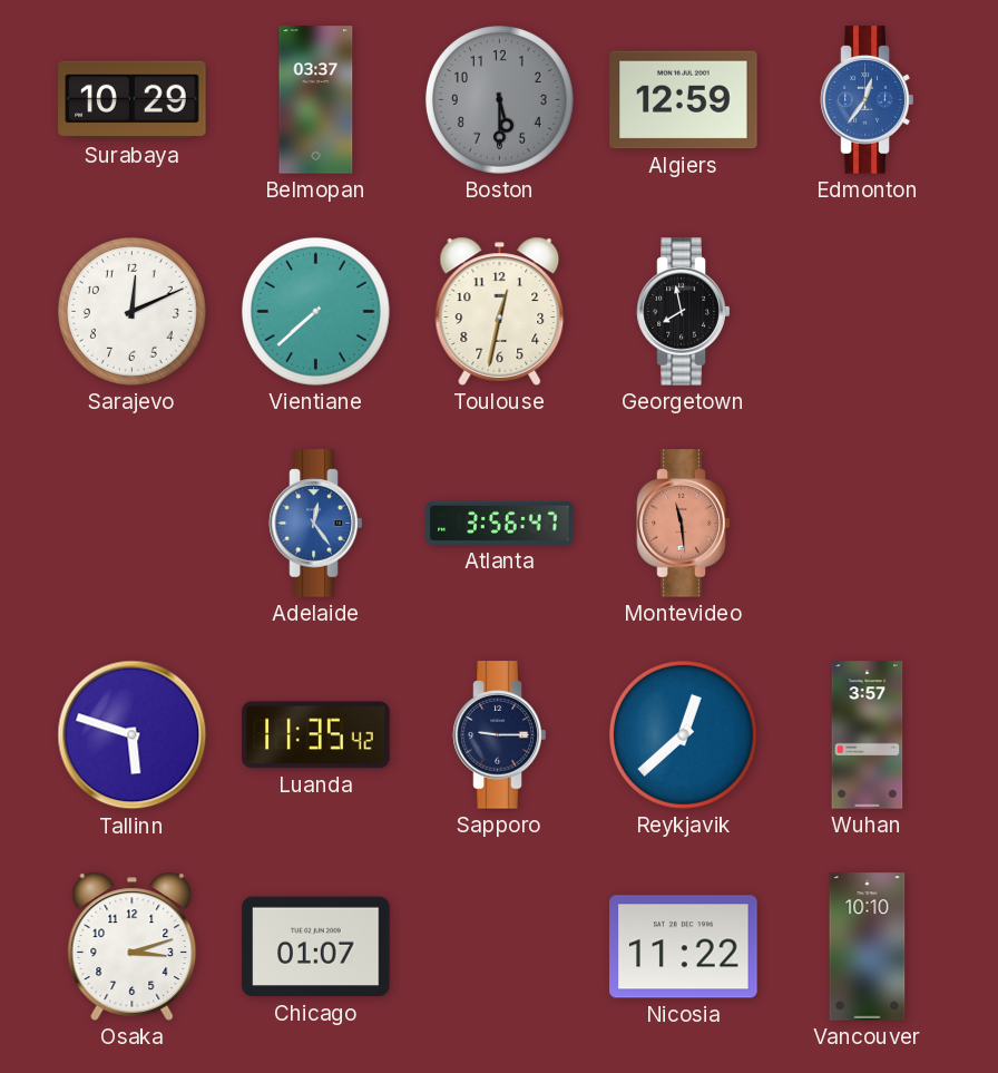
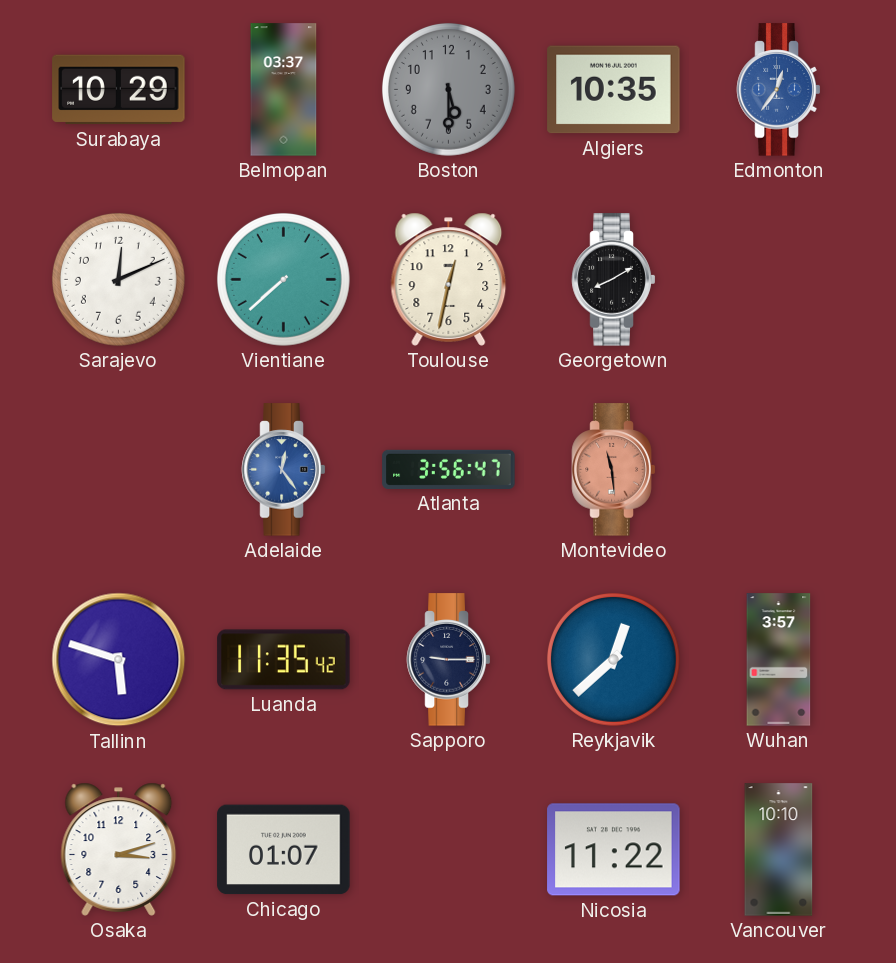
Algiers: 12:59 -> 10:35
Georgetown: 7:58 -> 8:10
